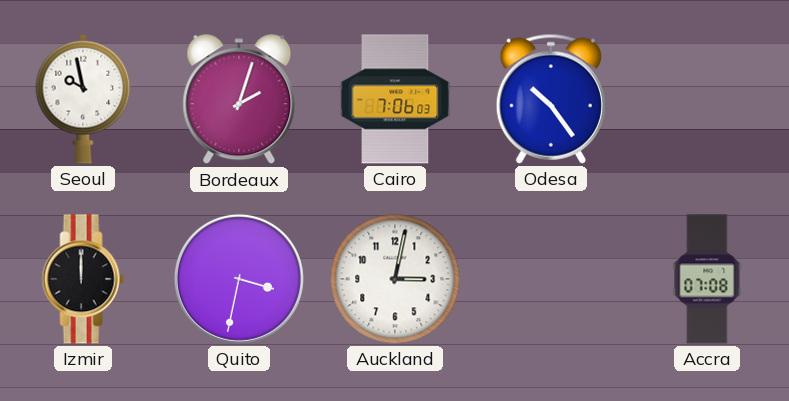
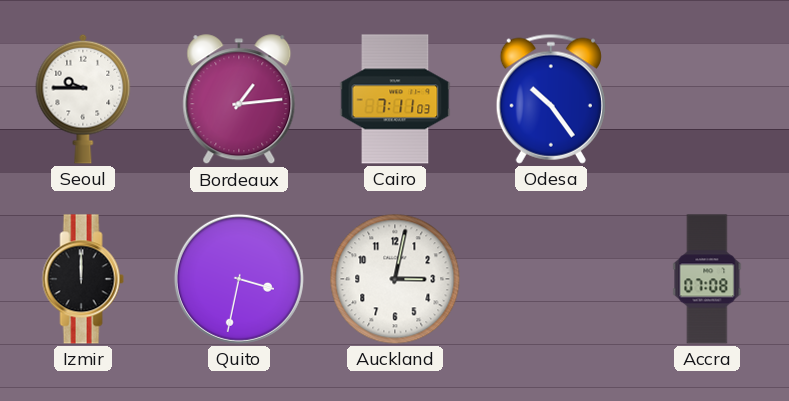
Seoul: 9:58 -> 9:45
Bordeaux: 2:03 -> 1:14
Cairo: 7:06 -> 7:11
